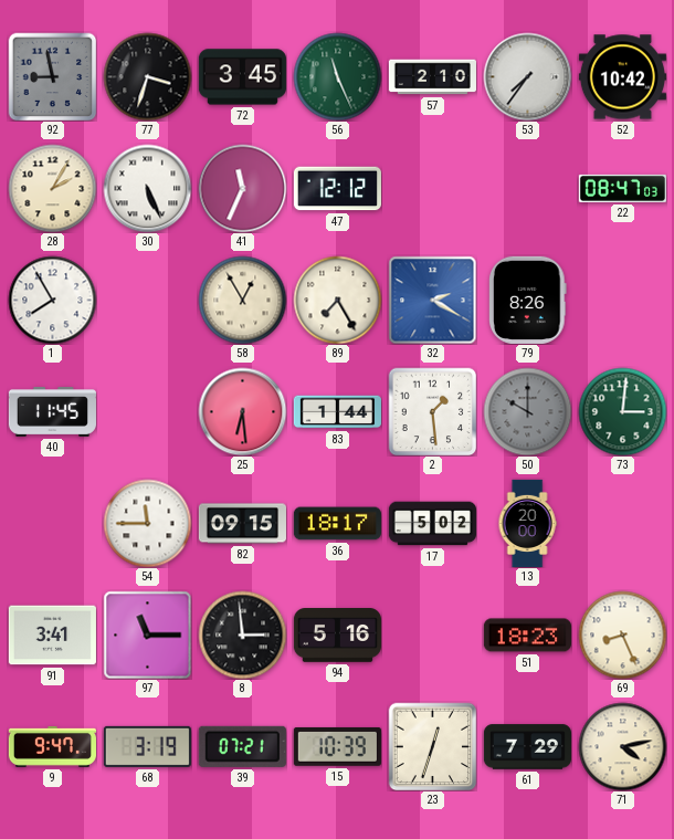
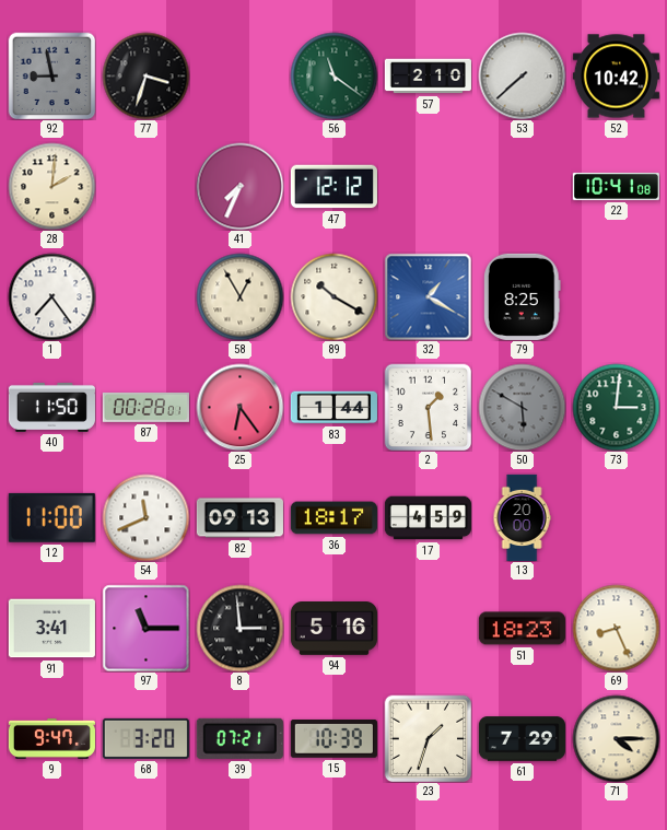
72: 3:45 -> none
56: 11:26 -> 11:21
53: 7:36 -> 7:38
28: 2:05 -> 2:01
30: 5:26 -> none
41: 11:34 -> 7:34
22: 08:47 -> 10:41
1: 7:55 -> 7:24
89: 7:25 -> 10:20
32: 2:20 -> 1:20
79: 8:26 -> 8:25
40: 11:45 -> 11:50
87: none -> 00:28
25: 6:29 -> 6:24
50: 10:00 -> 5:50
12: none -> 11:00
54: 11:45 -> 11:41
82: 09:15 -> 09:13
17: 5:02 -> 4:59
68: 3:19 -> 3:20
23: 12:33 -> 1:33
71: 4:13 -> 4:15
